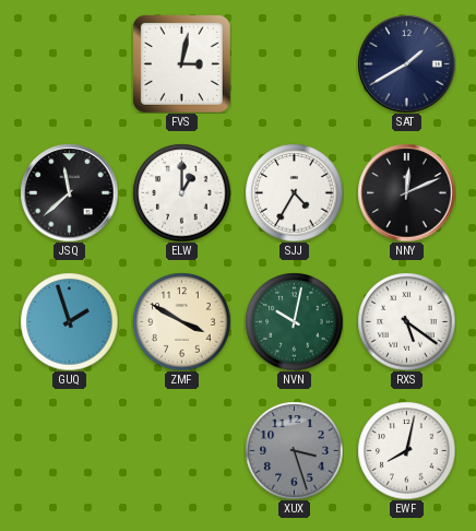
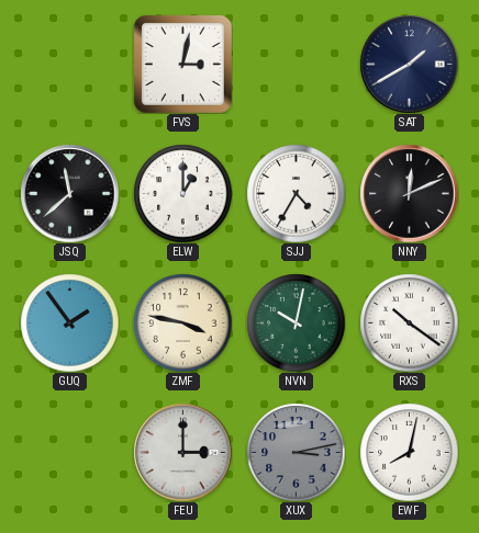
GUQ: 1:57 -> 1:54
ZMF: 3:50 -> 3:47
RXS: 5:21 -> 10:21
FEU: none -> 3:00
XUX: 3:27 -> 3:13
